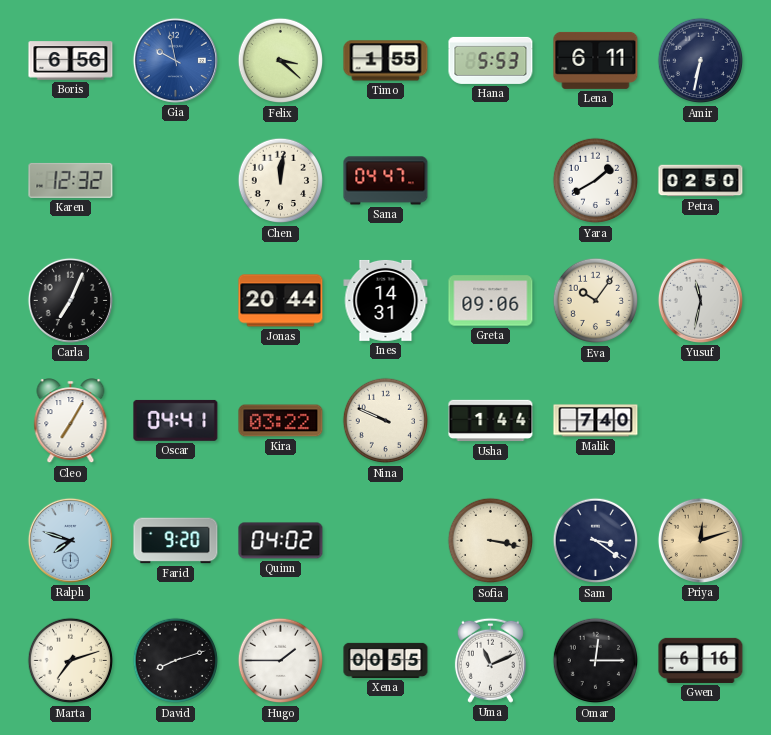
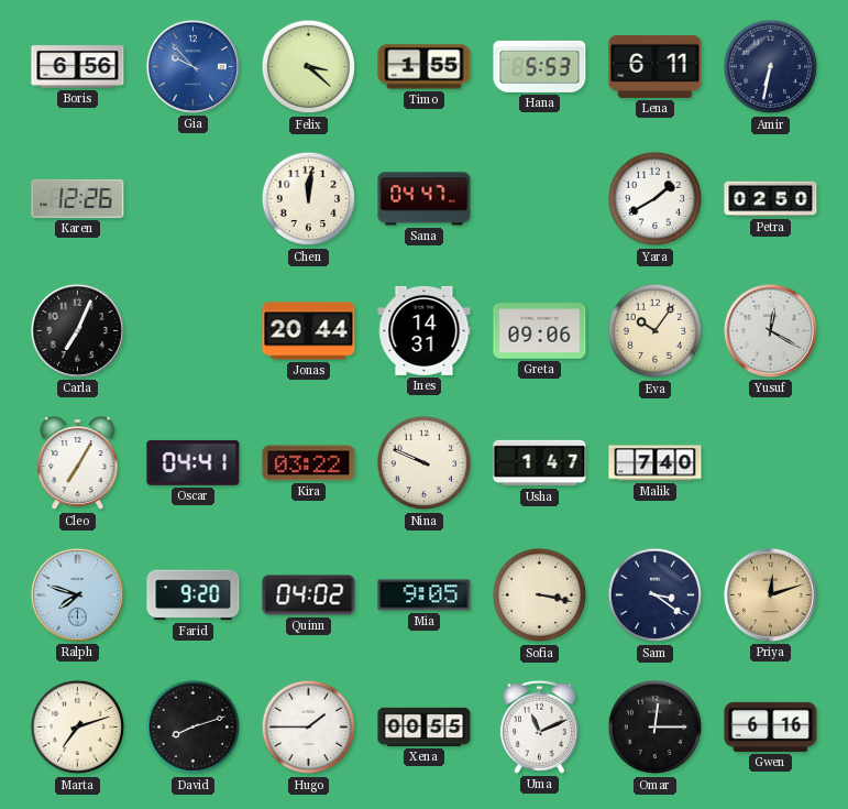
Gia: 9:58 -> 9:53
Karen: 12:32 -> 12:26
Yusuf: 11:32 -> 12:20
Usha: 1:44 -> 1:47
Mia: none -> 9:05
